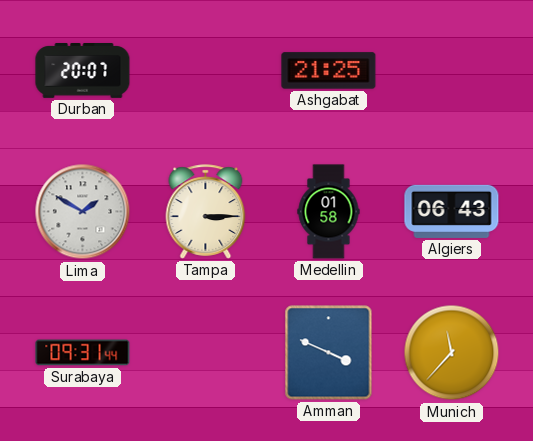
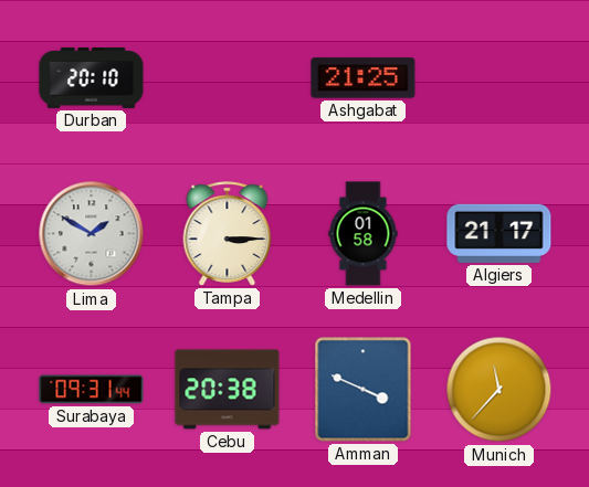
Durban: 20:07 -> 20:10
Algiers: 06:43 -> 21:17
Cebu: none -> 20:38
